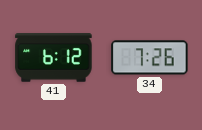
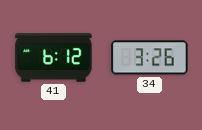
34: 7:26 -> 3:26
